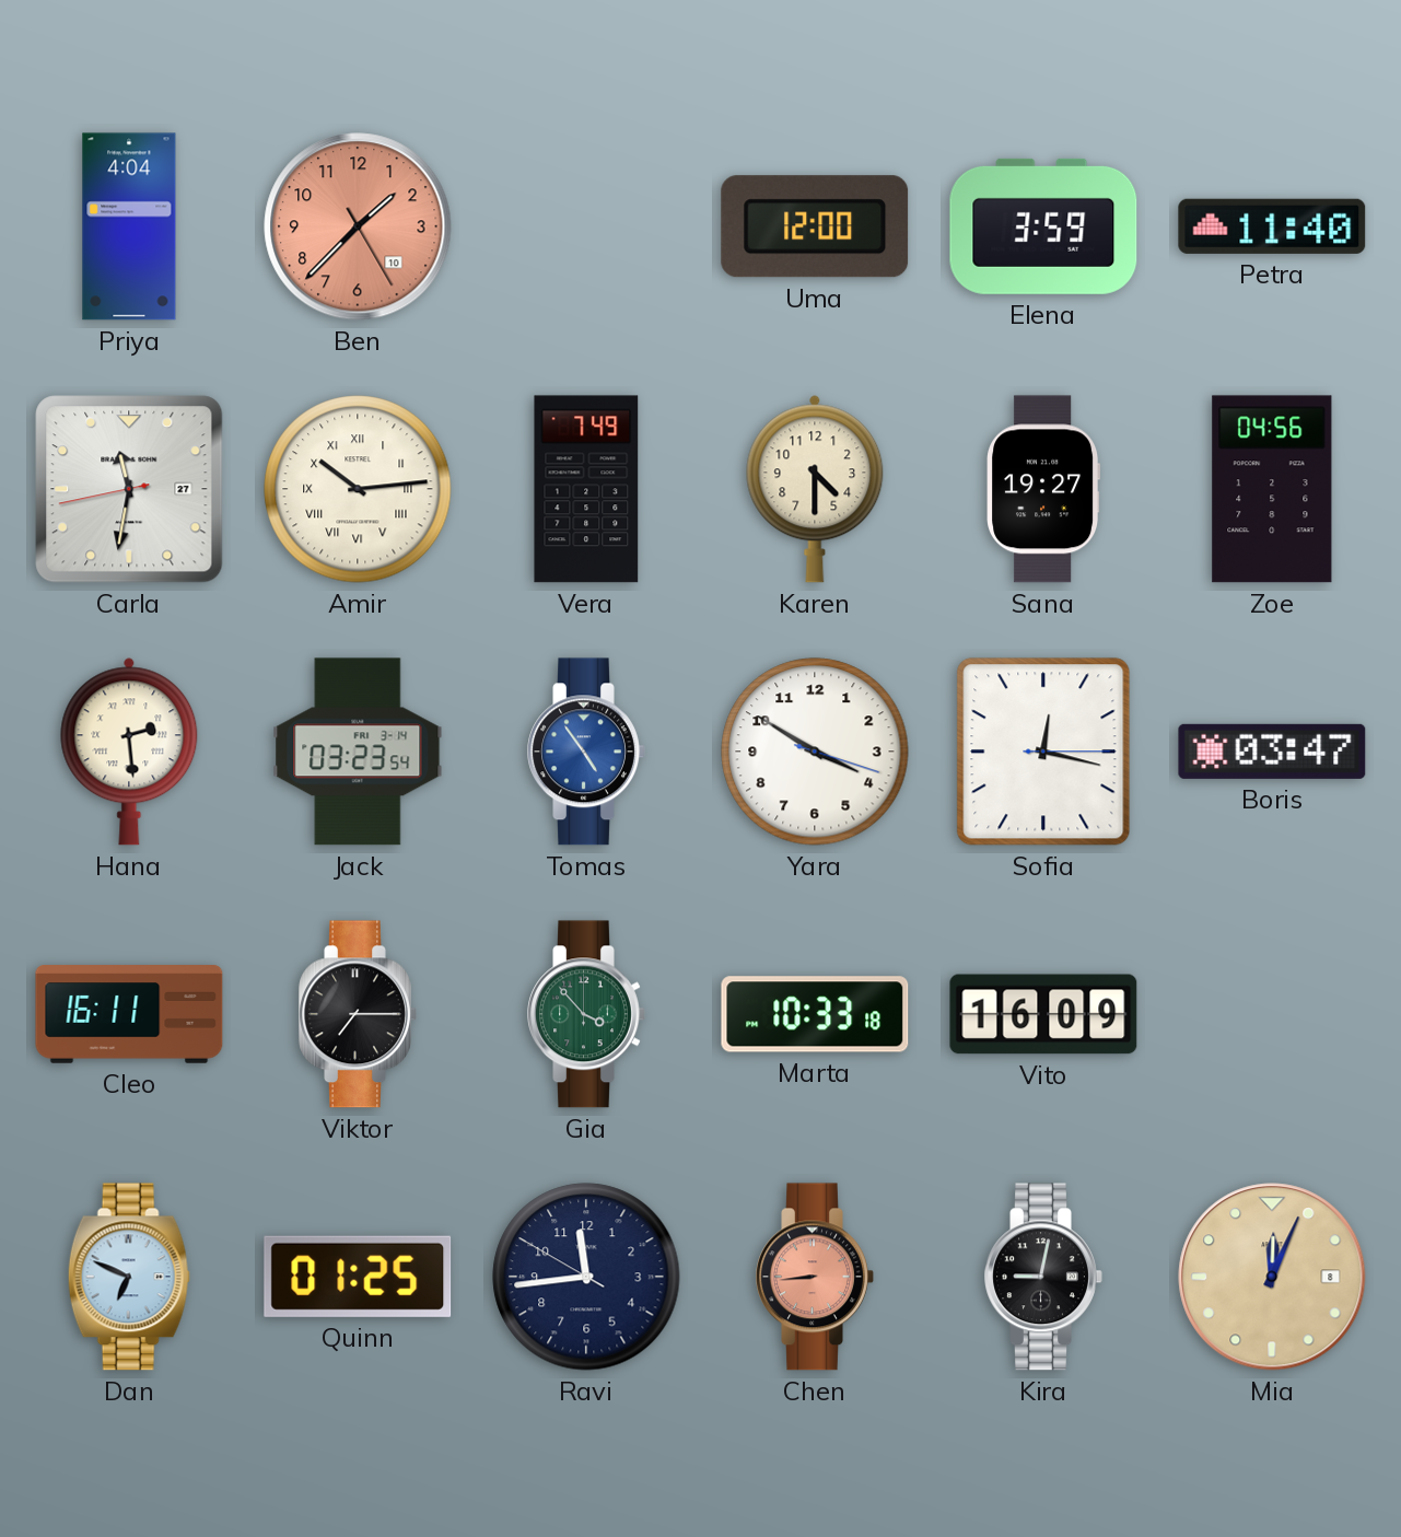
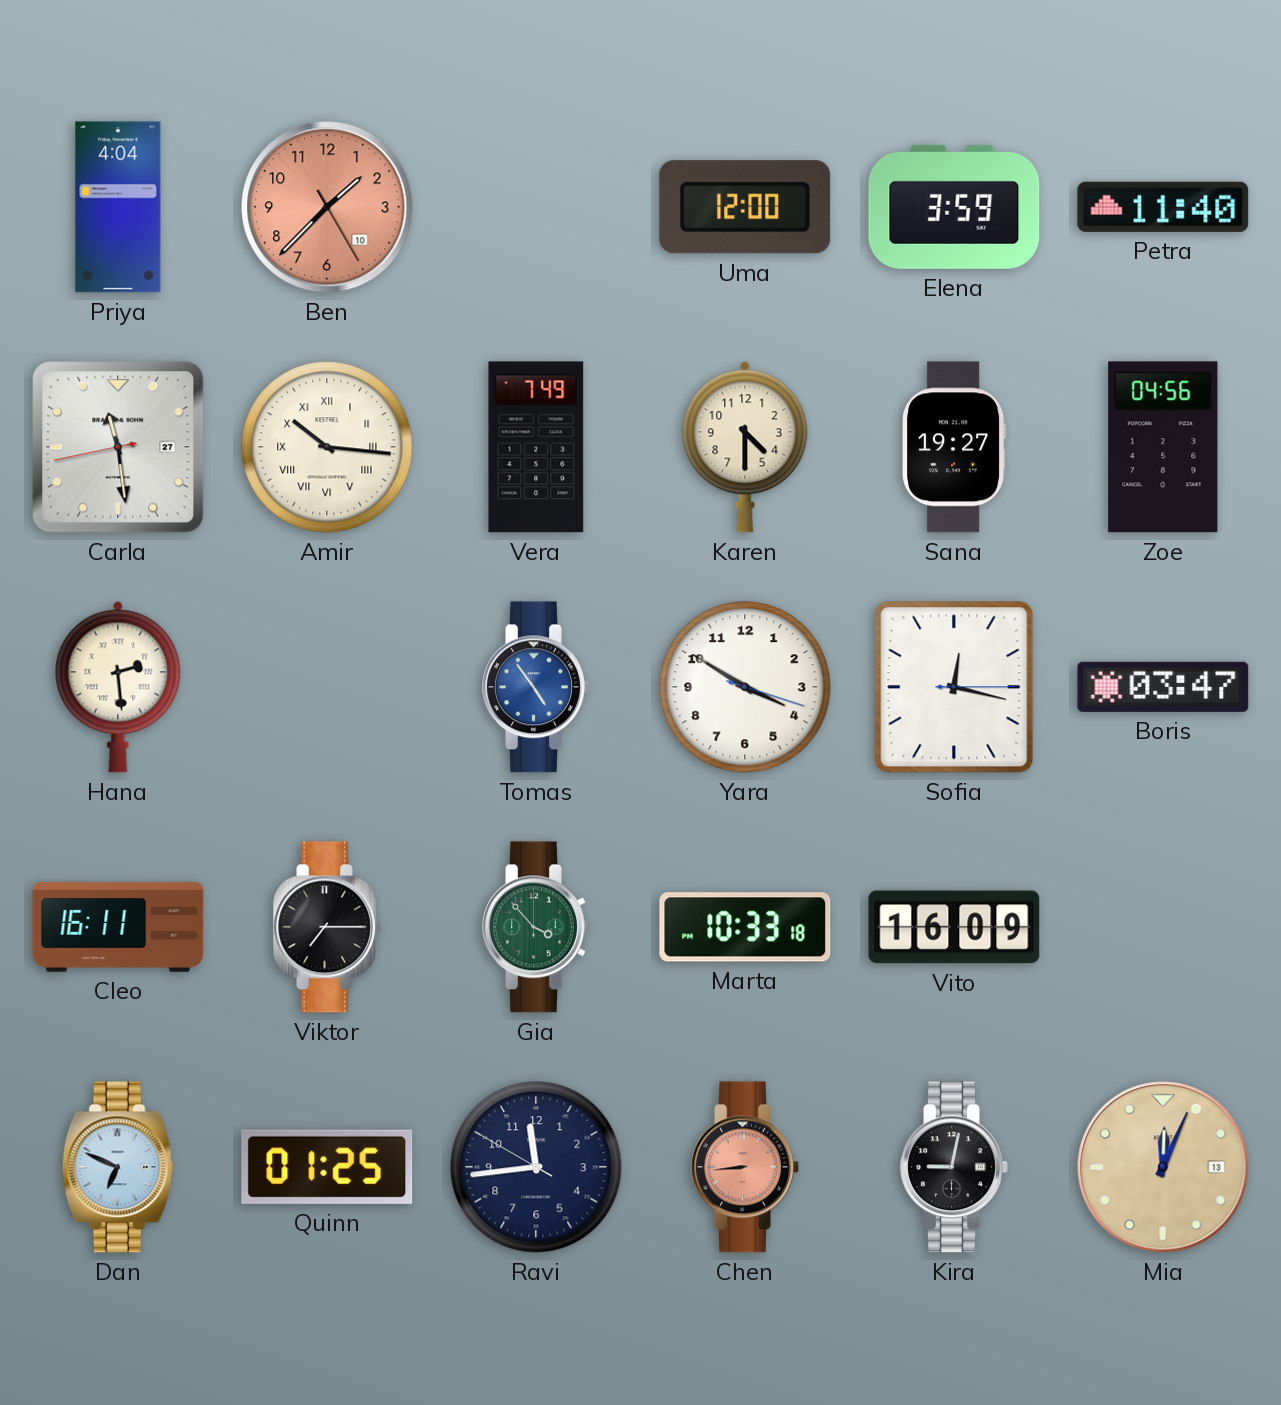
Carla: 11:31 -> 11:28
Amir: 10:14 -> 10:16
Jack: 03:23 -> none
Mia date: 8 -> 13
